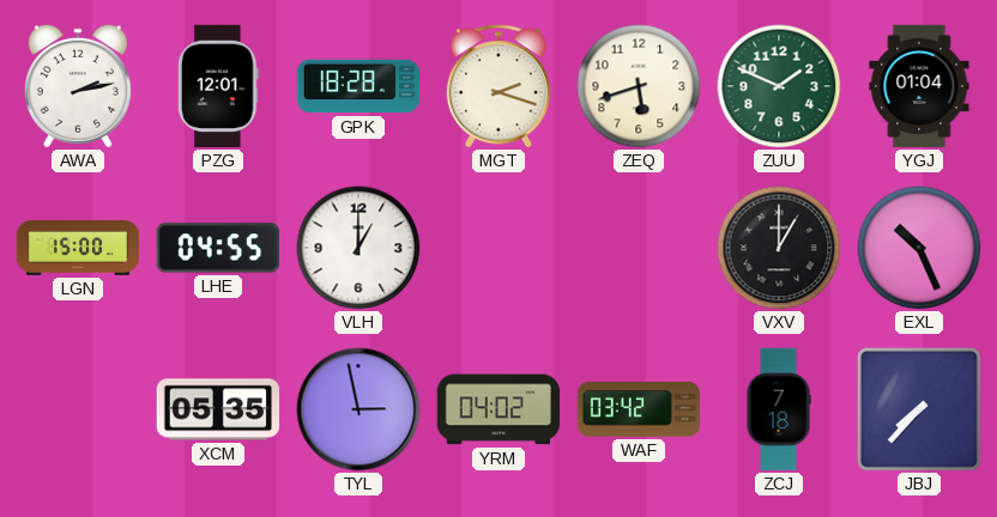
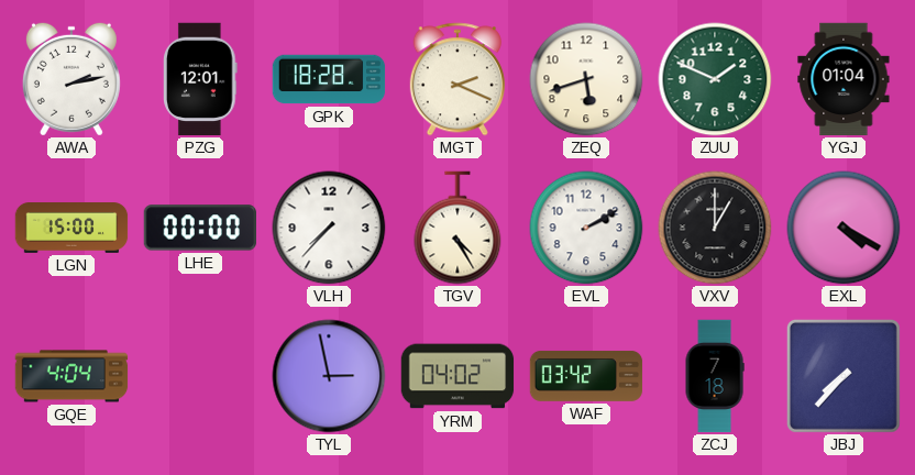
MGT: 2:18 -> 2:19
LHE: 04:55 -> 00:00
VLH: 1:00 -> 7:37
TGV: none -> 4:25
EVL: none -> 2:10
EXL: 10:26 -> 4:20
GQE: none -> 4:04
XCM: 05:35 -> none
